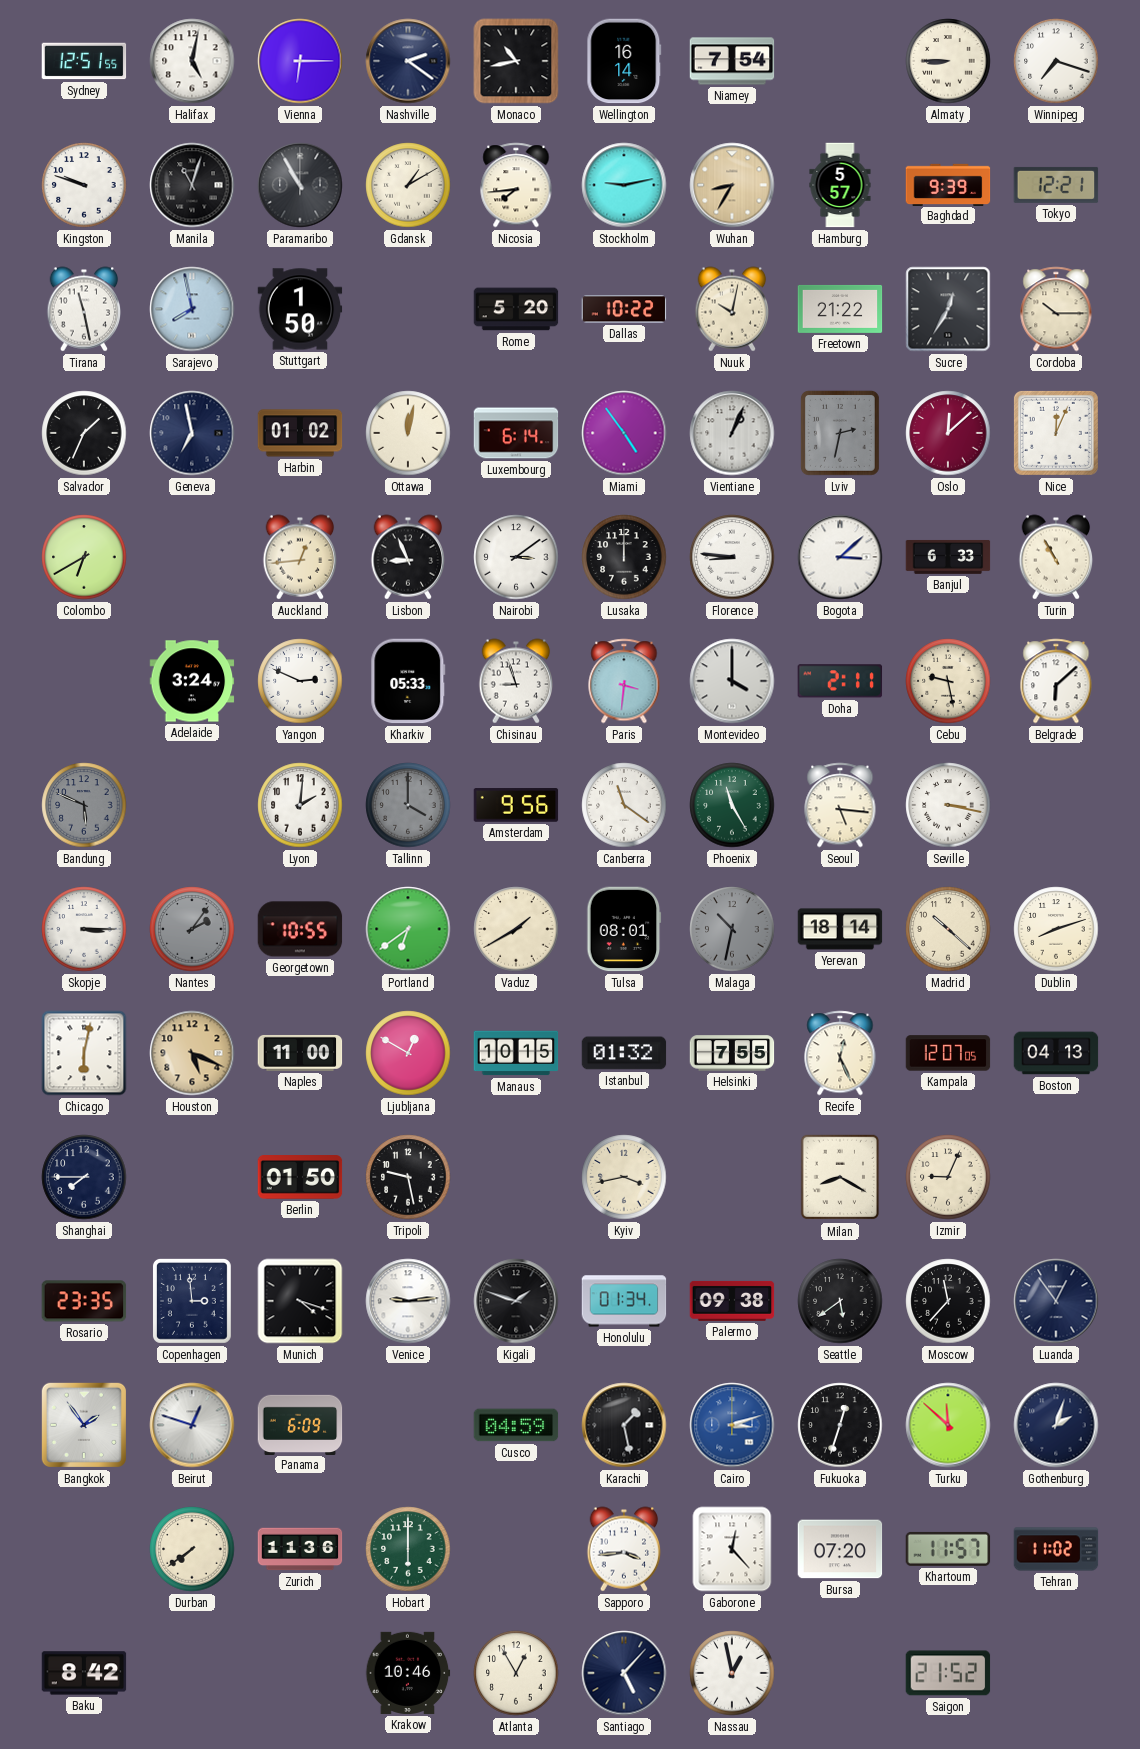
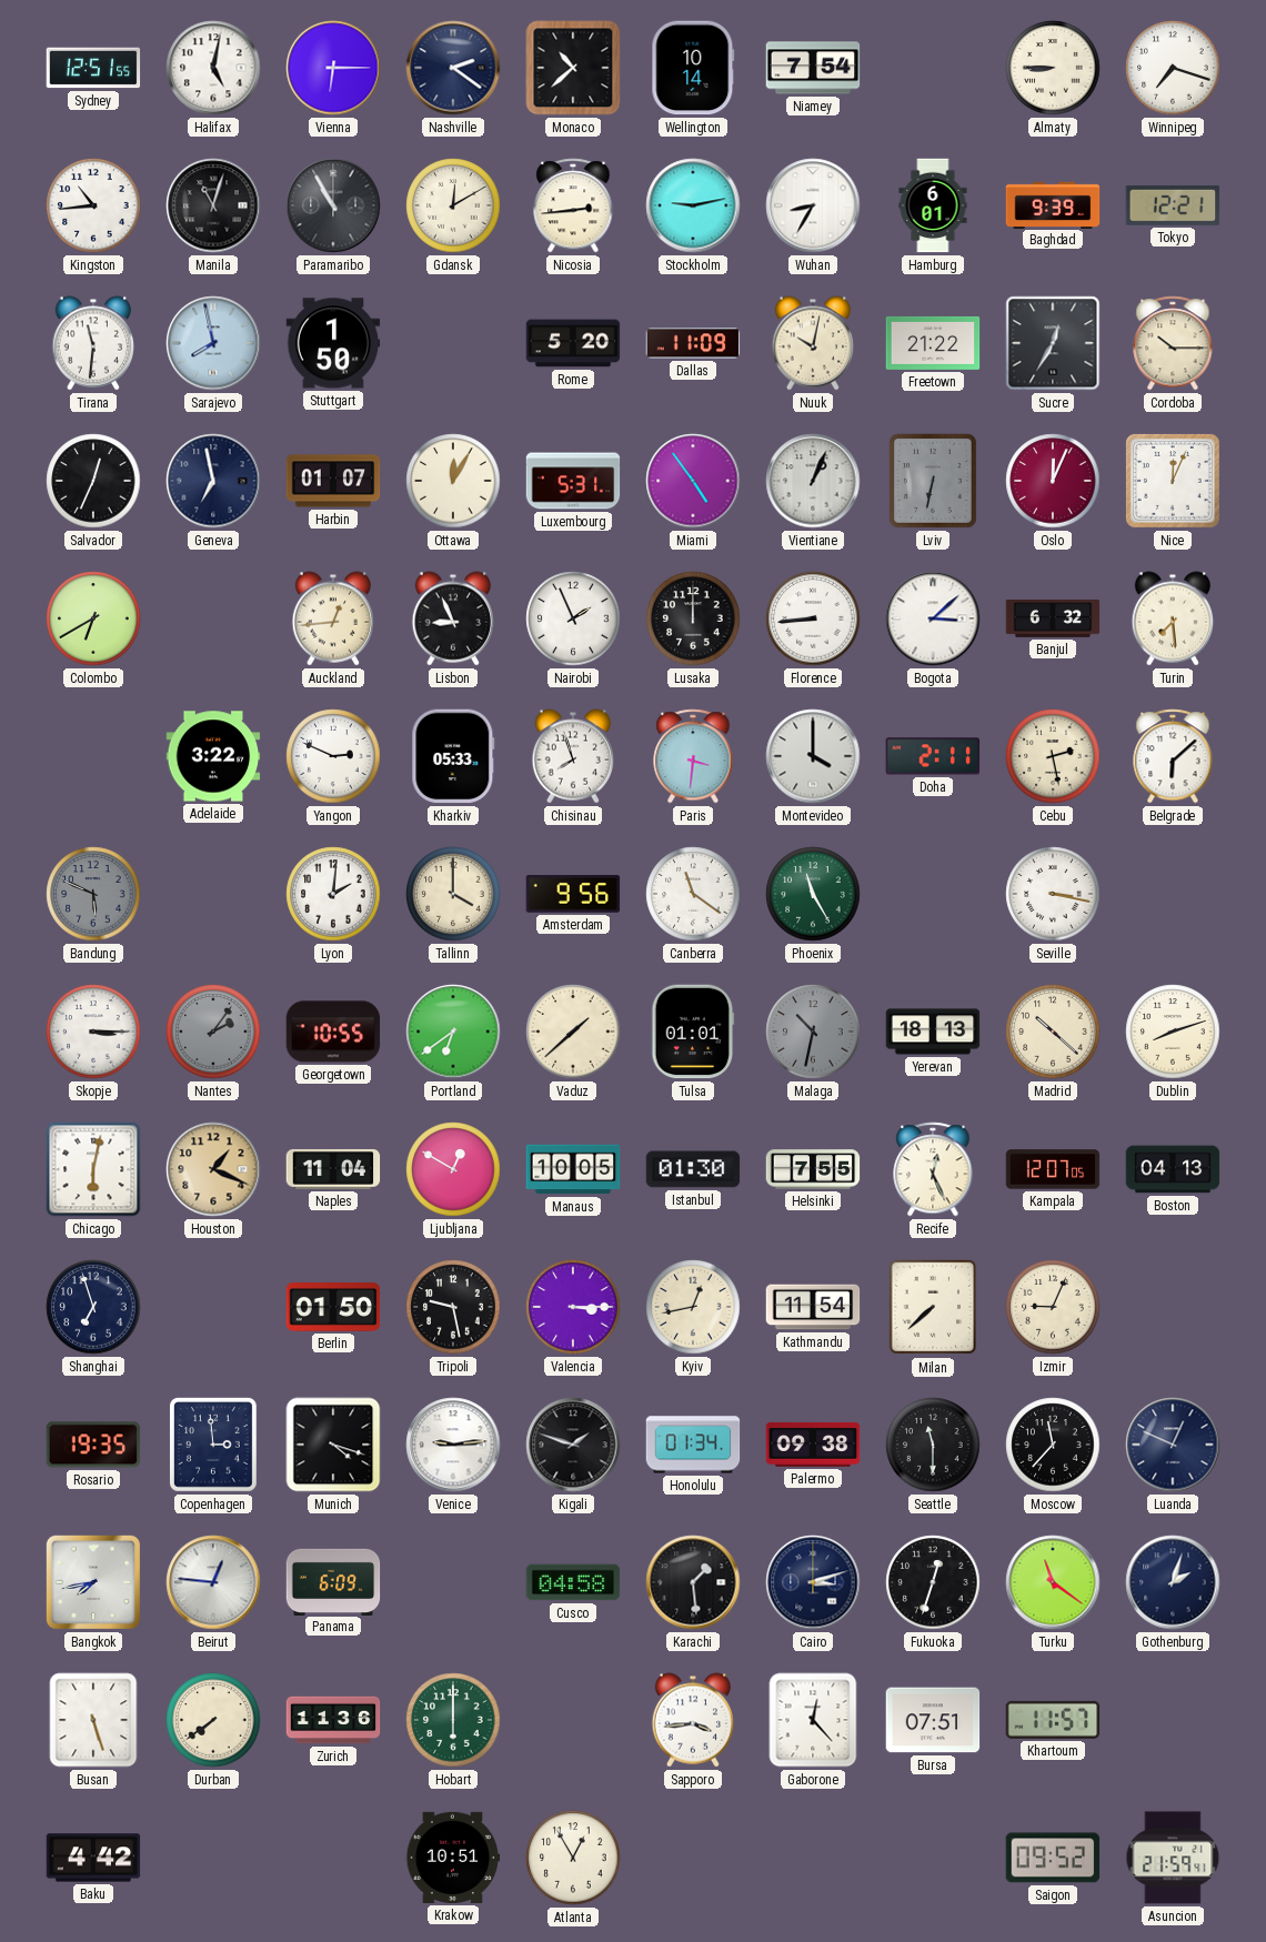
Monaco: 10:43 -> 10:38
Wellington: 16:14 -> 10:14
Kingston: 9:48 -> 10:44
Gdansk: 1:10 -> 12:10
Nicosia: 7:44 -> 2:44
Wuhan dial: champagne -> white
Hamburg: 5:57 -> 6:01
Tirana: 11:28 -> 11:31
Dallas: 10:22 -> 11:09
Salvador: 1:34 -> 12:34
Harbin: 01:02 -> 01:07
Ottawa: 12:02 -> 12:05
Luxembourg: 6:14 -> 5:31
Lviv: 2:32 -> 6:32
Oslo: 12:08 -> 12:04
Nairobi: 3:09 -> 1:56
Florence: 8:46 -> 8:44
Banjul: 6:33 -> 6:32
Turin: 10:55 -> 7:29
Adelaide: 3:24 -> 3:22
Chisinau: 8:57 -> 7:57
Cebu: 9:28 -> 2:28
Tallinn dial: grey -> cream
Seoul: 5:16 -> none
Vaduz: 1:40 -> 1:38
Tulsa: 08:01 -> 01:01
Yerevan: 18:14 -> 18:13
Houston: 5:19 -> 1:19
Naples: 11:00 -> 11:04
Manaus: 10:15 -> 10:05
Istanbul: 01:32 -> 01:30
Shanghai: 7:45 -> 6:57
Valencia: none -> 3:15
Kyiv: 3:43 -> 12:43
Kathmandu: none -> 11:54
Milan: 8:20 -> 7:38
Rosario: 23:35 -> 19:35
Seattle: 5:39 -> 11:30
Luanda: 12:54 -> 12:49
Bangkok: 1:54 -> 7:43
Beirut: 12:48 -> 12:46
Cusco: 04:59 -> 04:58
Karachi: 1:28 -> 1:29
Cairo dial: blue -> navy
Turku: 11:52 -> 11:21
Busan: none -> 5:27
Bursa: 07:20 -> 07:51
Tehran: 11:02 -> none
Baku: 8:42 -> 4:42
Krakow: 10:46 -> 10:51
Santiago: 5:07 -> none
Nassau: 12:58 -> none
Saigon: 21:52 -> 09:52
Asuncion: none -> 21:59
